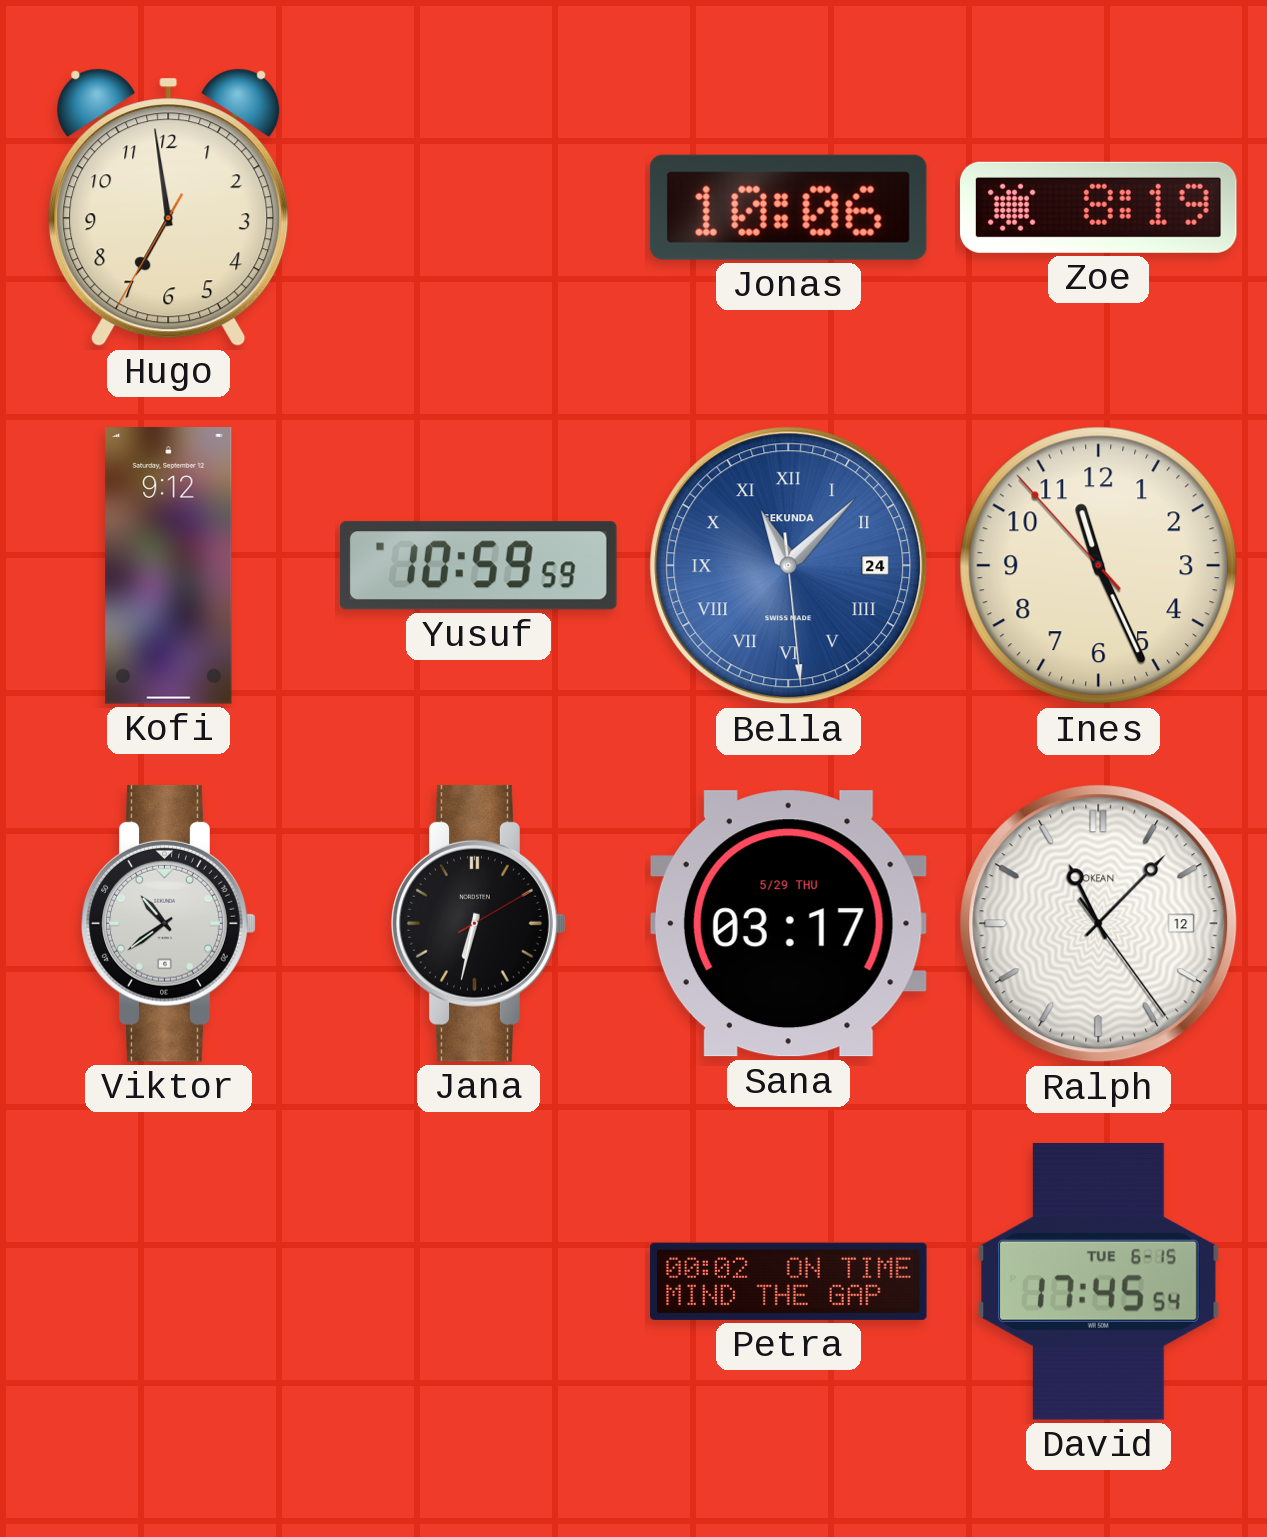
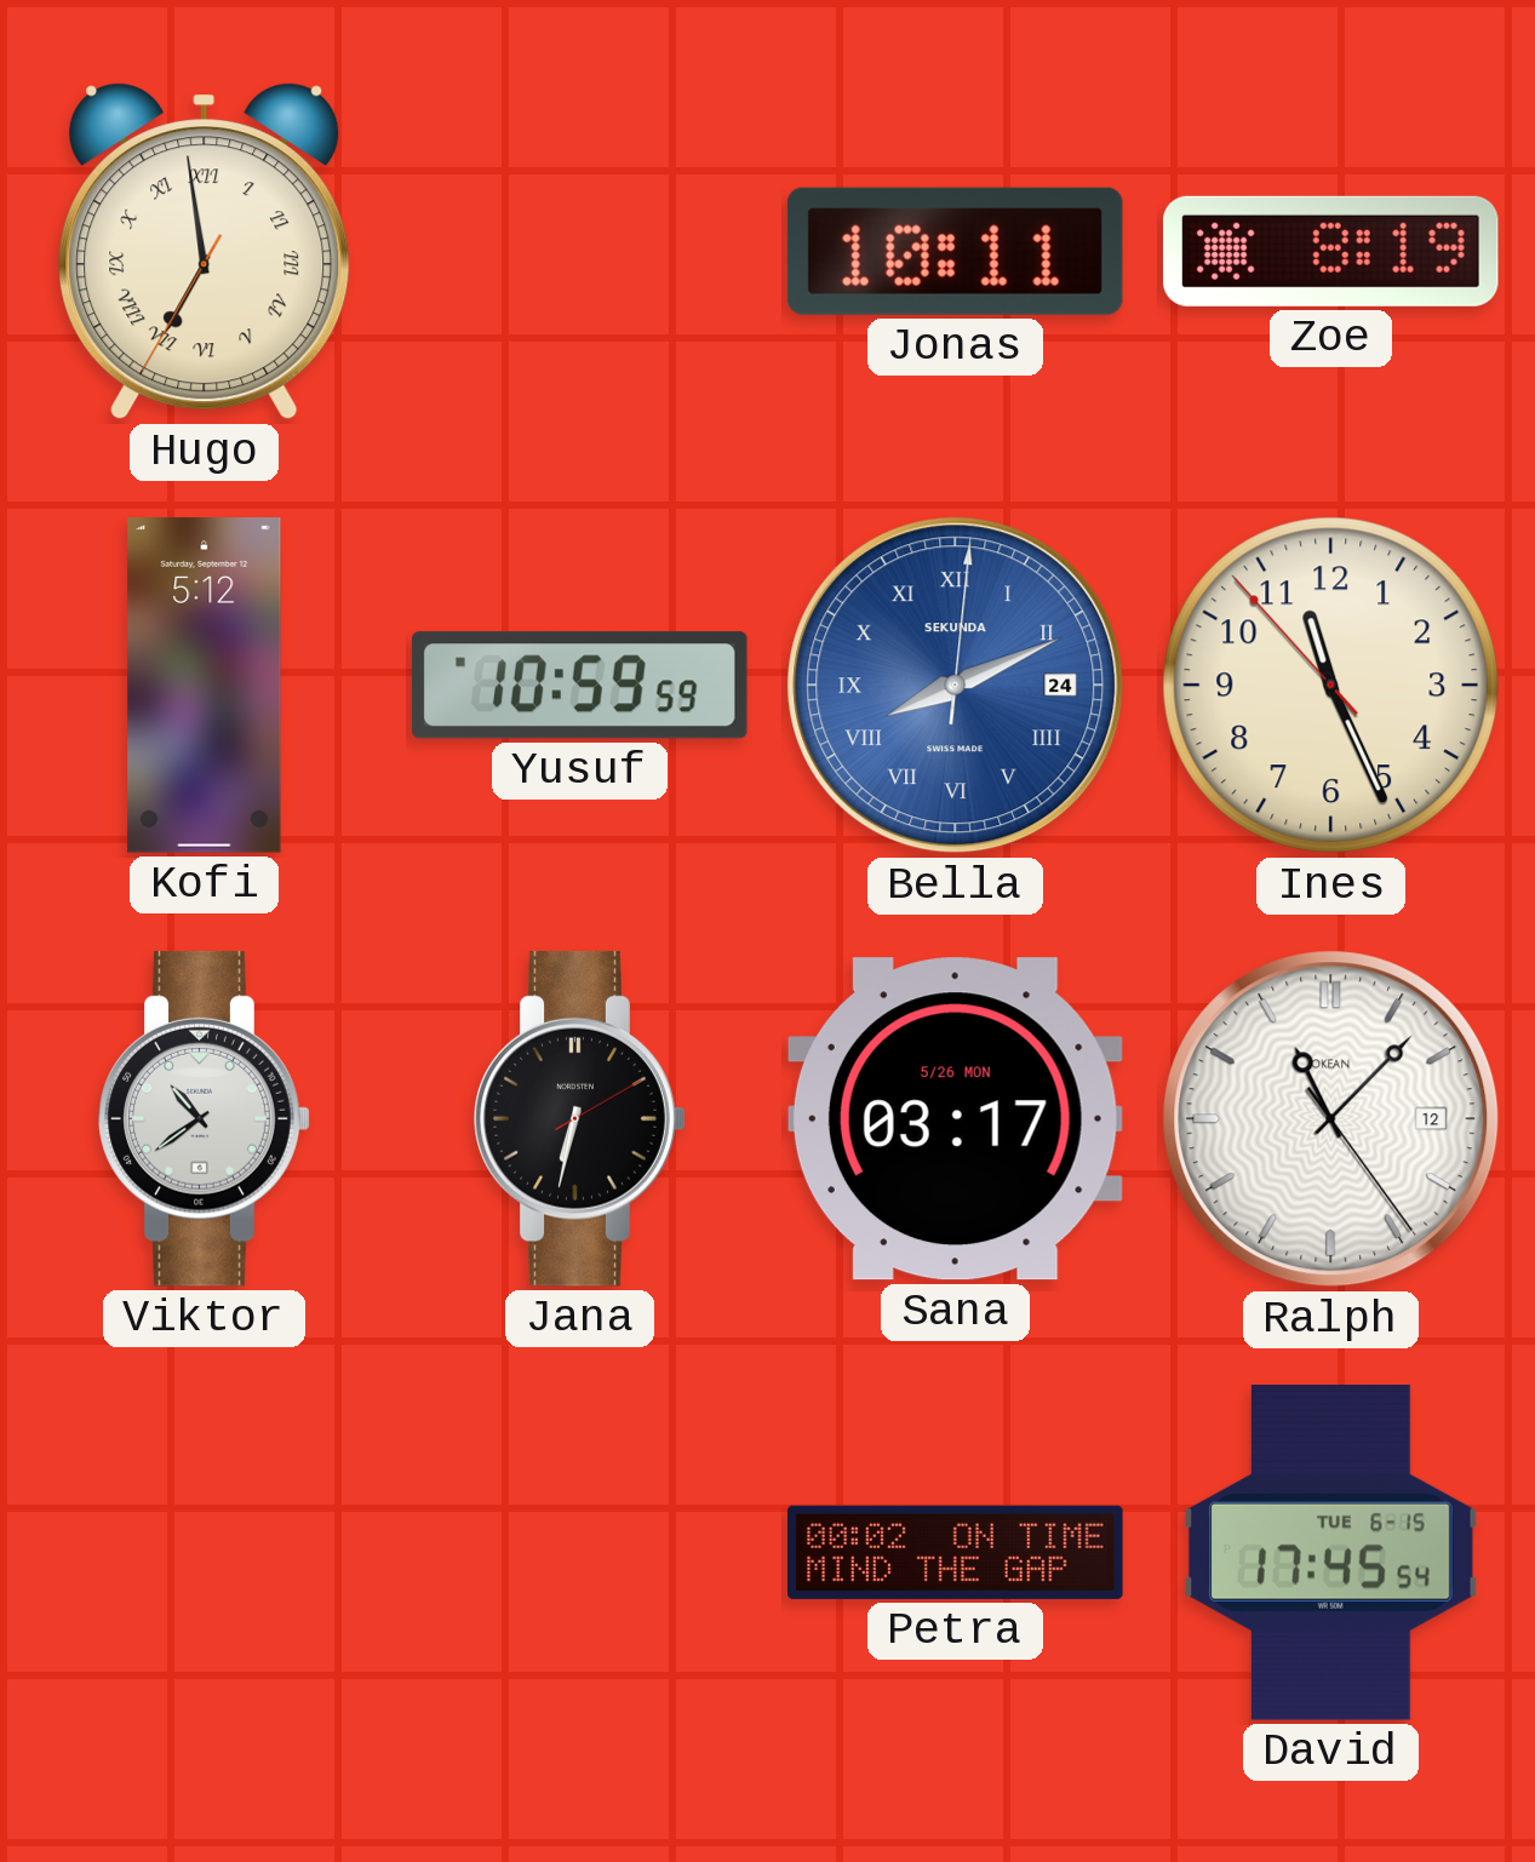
Hugo numerals: Arabic -> Roman
Jonas: 10:06 -> 10:11
Kofi: 9:12 -> 5:12
Bella: 11:07 -> 8:11
Sana date: 5/29 THU -> 5/26 MON
